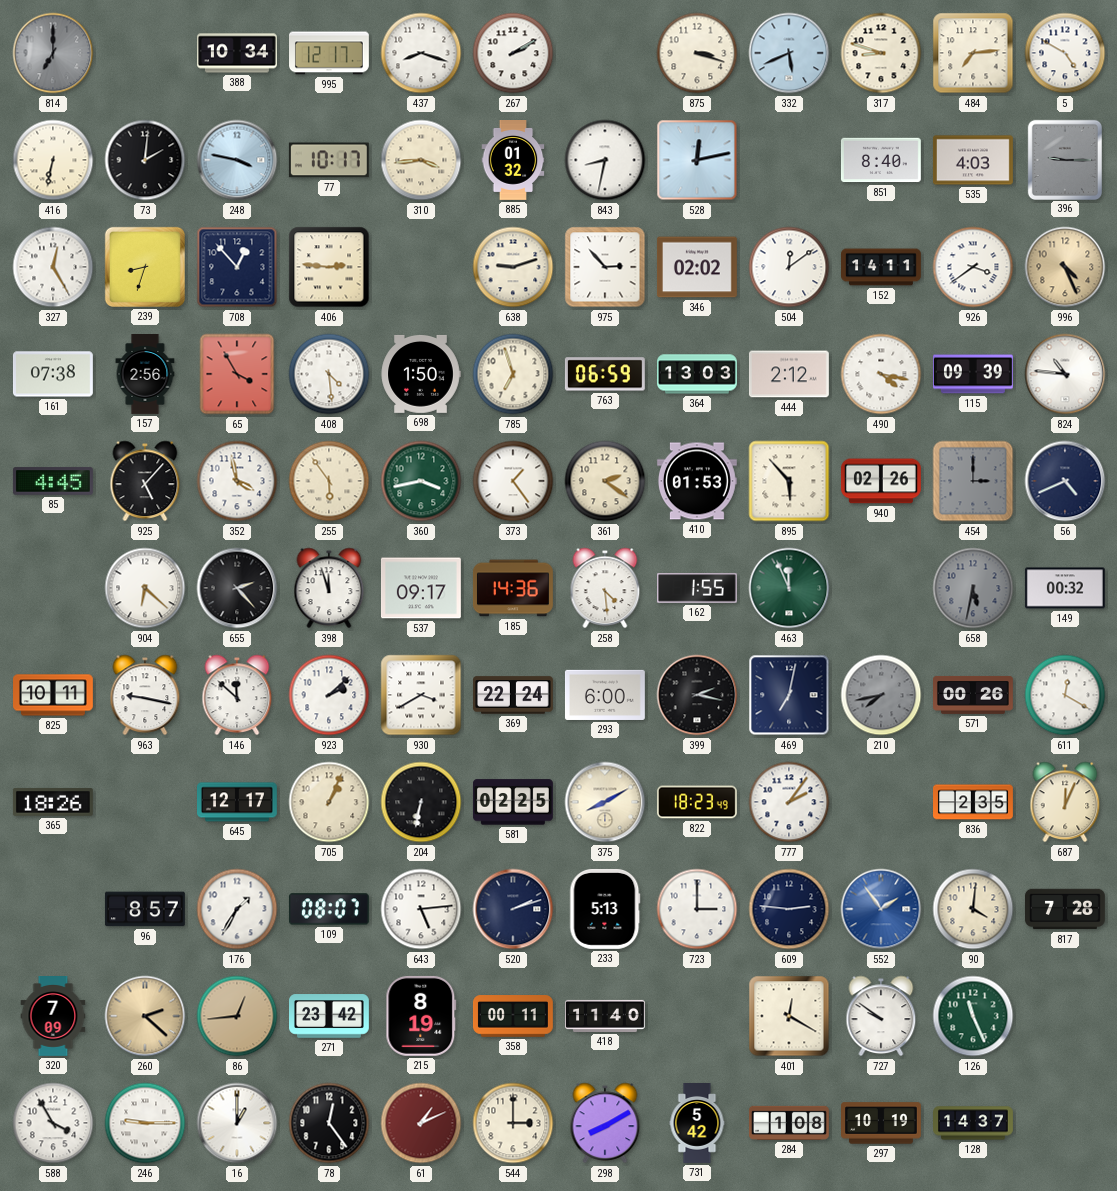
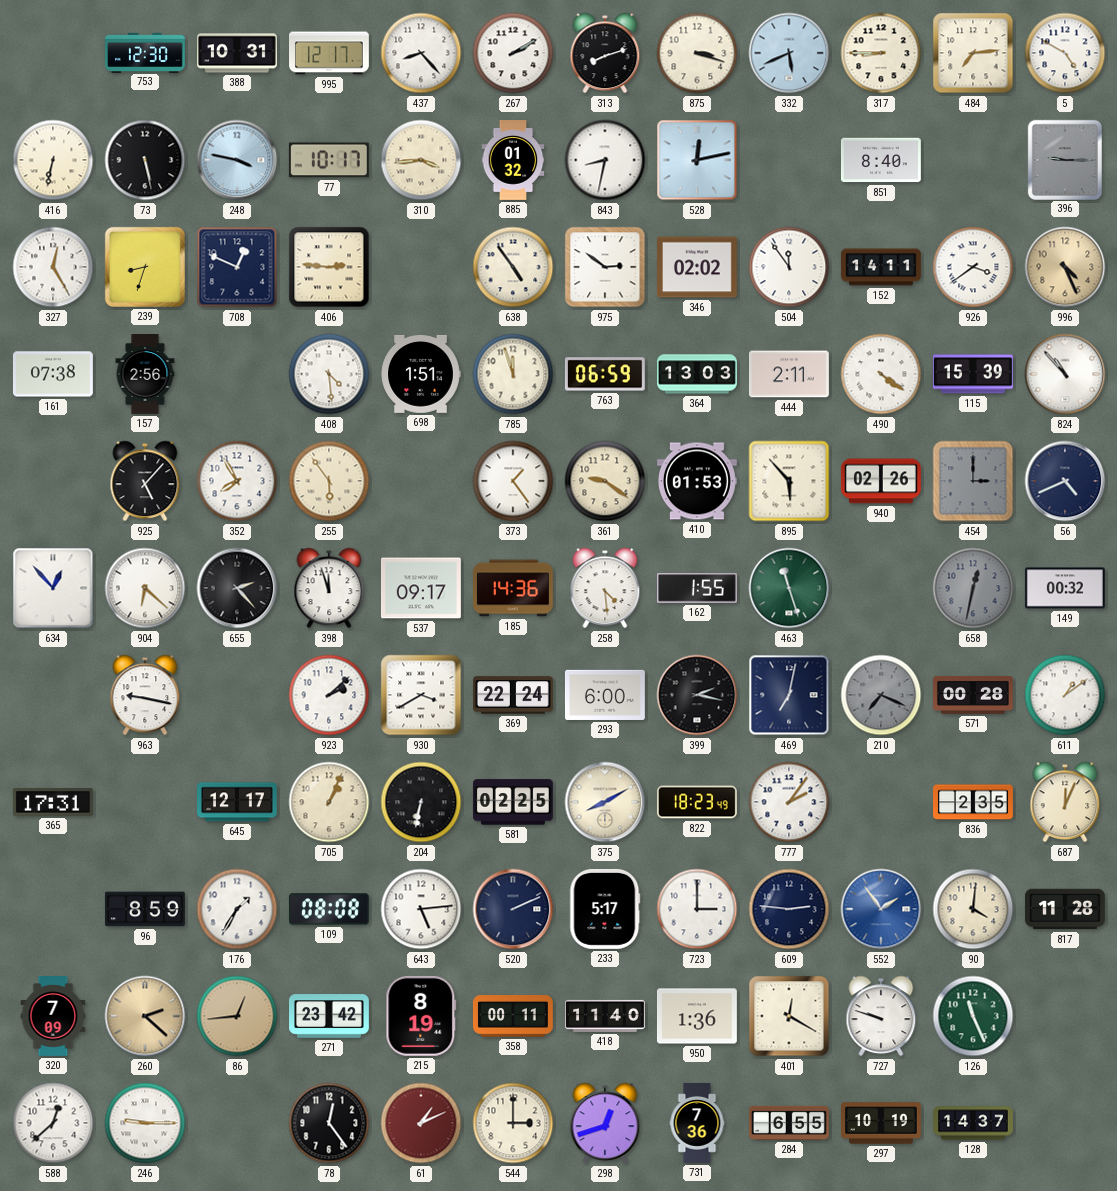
814: 7:00 -> none
753: none -> 12:30
388: 10:34 -> 10:31
437: 8:18 -> 8:23
313: none -> 8:12
317: 8:48 -> 8:45
73: 2:01 -> 5:28
535: 4:03 -> none
708: 12:53 -> 12:49
638: 9:12 -> 4:54
975: 2:53 -> 2:51
504: 12:09 -> 11:54
65: 3:55 -> none
698: 1:50 -> 1:51
785: 6:57 -> 11:57
444: 2:12 -> 2:11
490: 4:17 -> 4:21
115: 09:39 -> 15:39
824: 10:46 -> 10:53
85: 4:45 -> none
352: 3:58 -> 7:55
360: 3:43 -> none
361: 2:21 -> 9:21
634: none -> 12:53
463: 11:56 -> 11:27
658: 5:32 -> 12:32
825: 10:11 -> none
146: 11:52 -> none
210: 7:43 -> 7:19
571: 00:26 -> 00:28
611: 12:20 -> 1:09
365: 18:26 -> 17:31
96: 8:57 -> 8:59
109: 08:07 -> 08:08
520: 2:12 -> 2:11
233: 5:13 -> 5:17
817: 7:28 -> 11:28
950: none -> 1:36
727: 9:51 -> 9:48
588: 3:55 -> 12:38
16: 1:00 -> none
298: 8:10 -> 12:42
731: 5:42 -> 7:36
284: 1:08 -> 6:55
